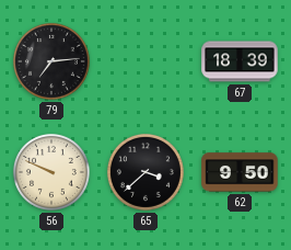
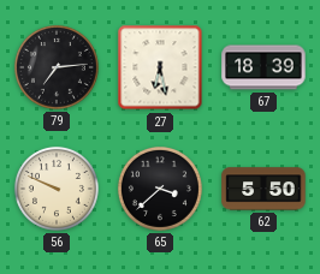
27: none -> 6:28
62: 9:50 -> 5:50
